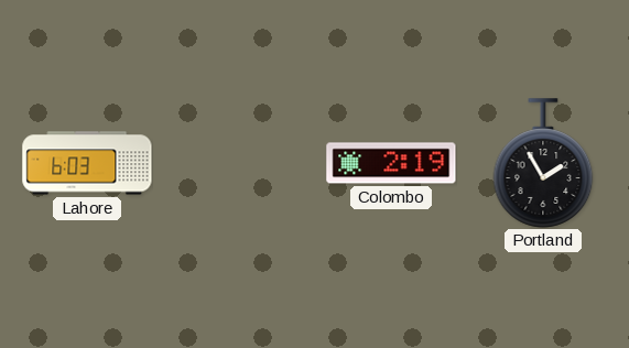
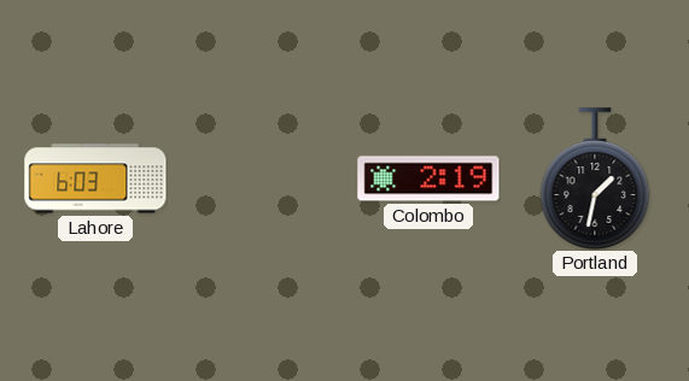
Portland: 1:55 -> 1:32
